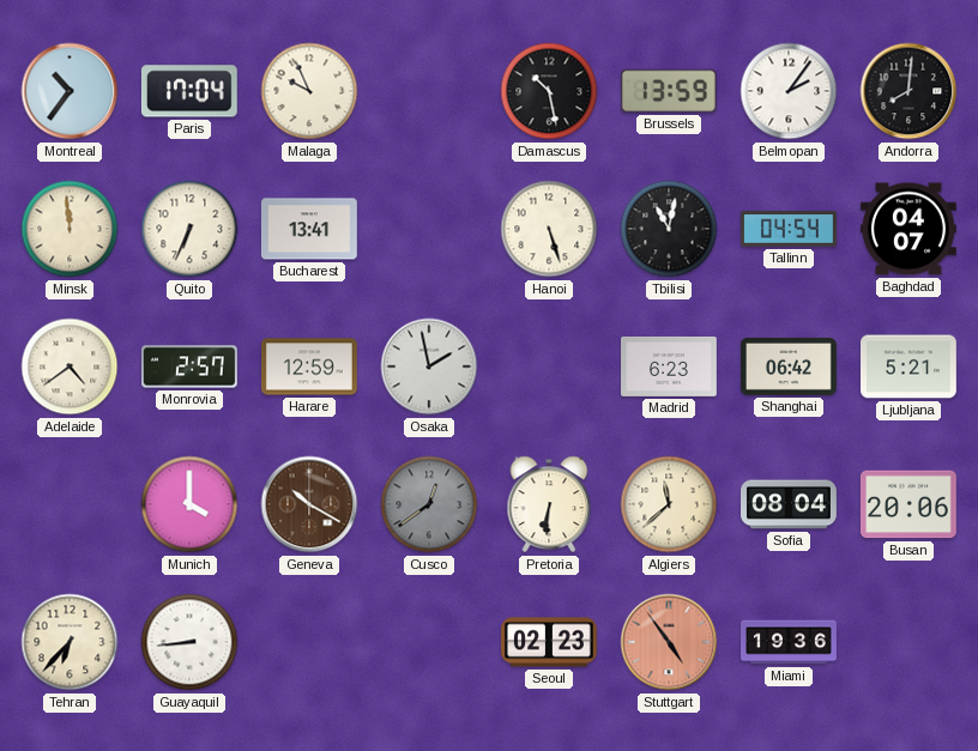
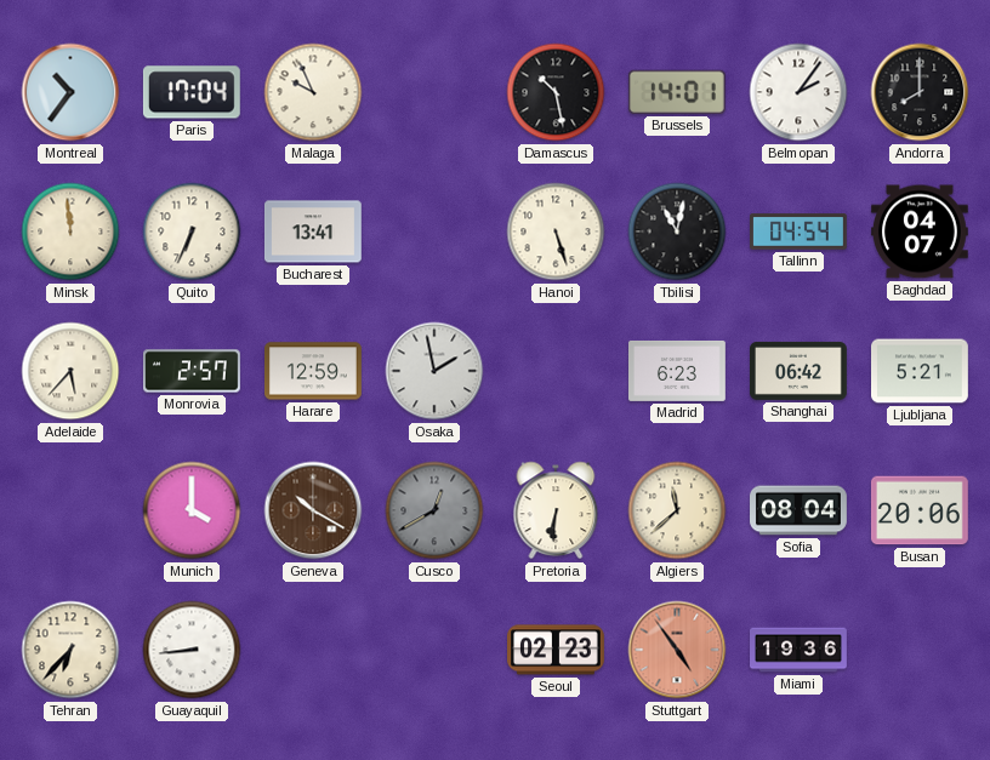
Brussels: 13:59 -> 14:01
Andorra: 8:01 -> 8:00
Adelaide: 4:39 -> 5:37
Cusco: 12:39 -> 12:40
